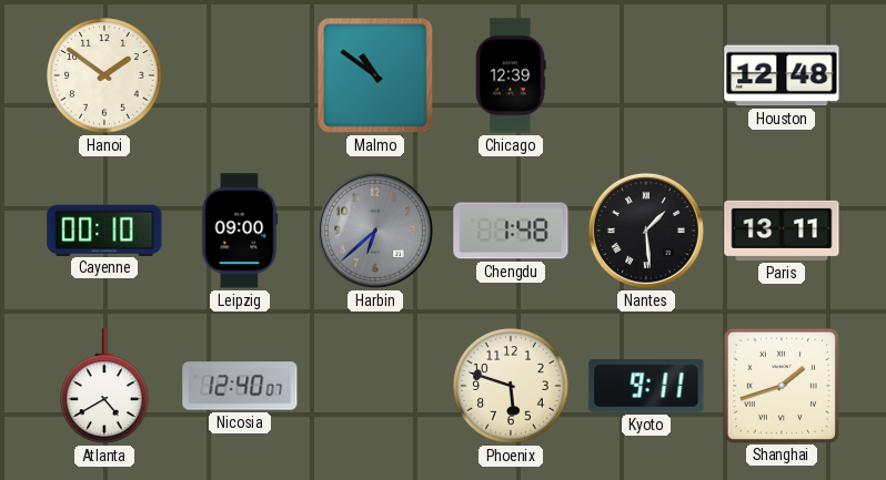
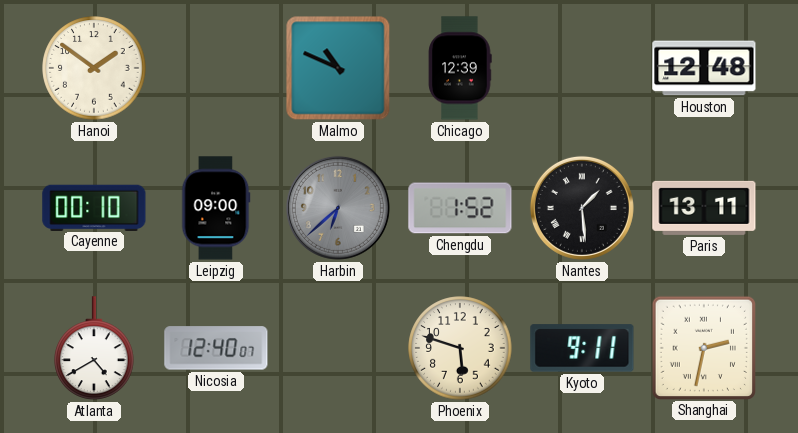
Malmo: 10:51 -> 10:49
Chengdu: 1:48 -> 1:52
Shanghai: 1:42 -> 2:32
